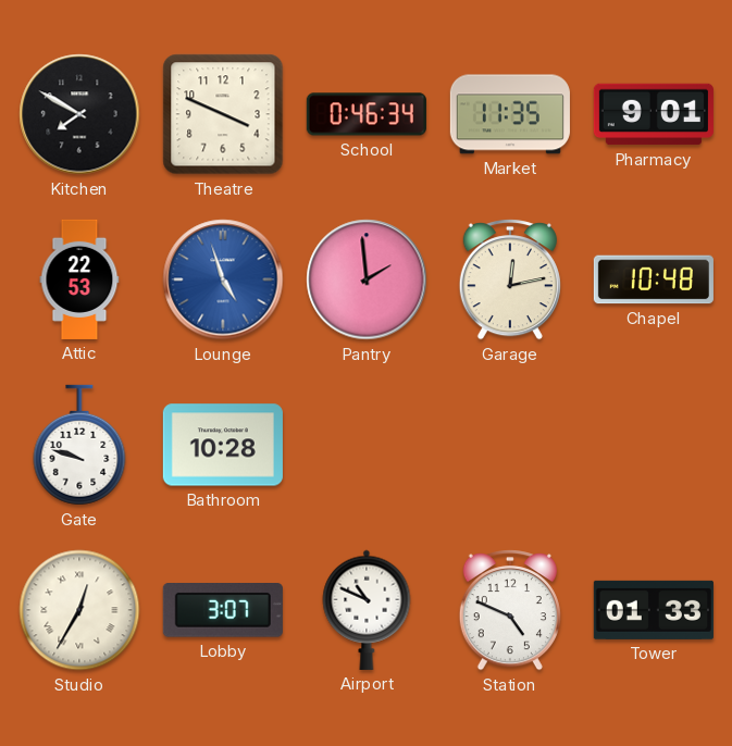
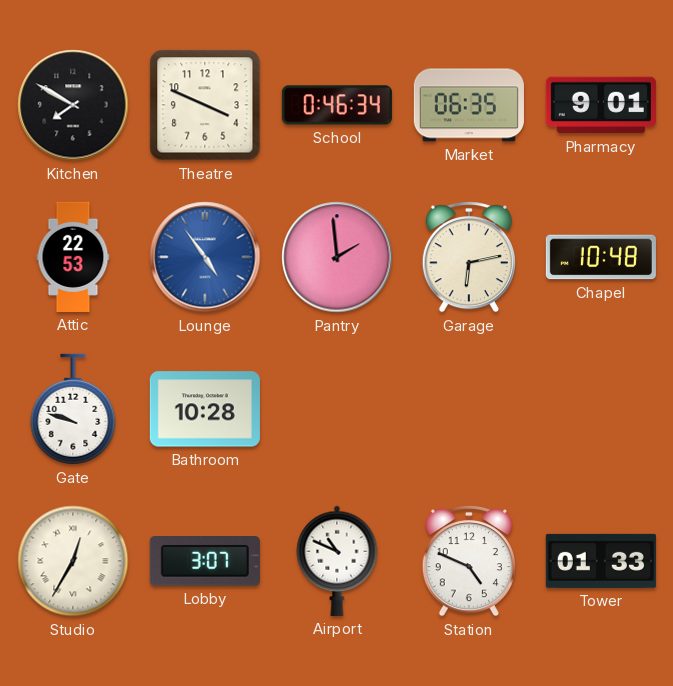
Market: 11:35 -> 06:35
Lounge: 4:57 -> 4:54
Garage: 12:13 -> 6:13
